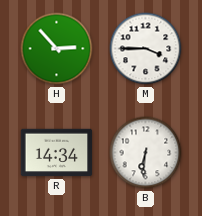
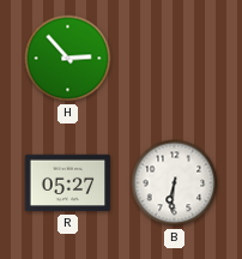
M: 3:45 -> none
R: 14:34 -> 05:27
